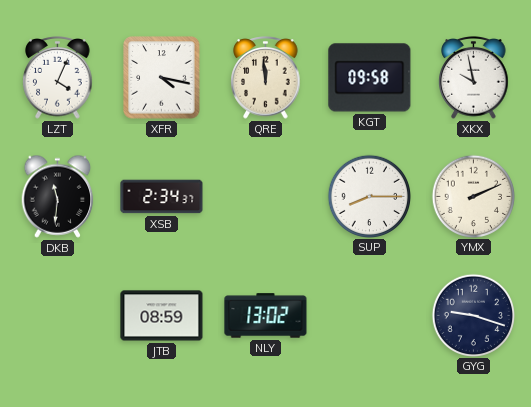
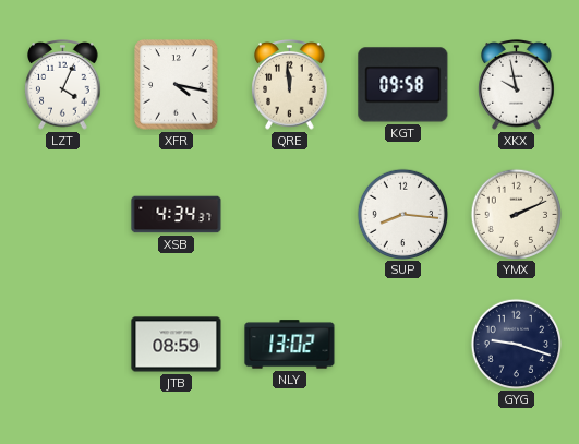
DKB: 11:31 -> none
XSB: 2:34 -> 4:34
SUP: 8:15 -> 8:16
